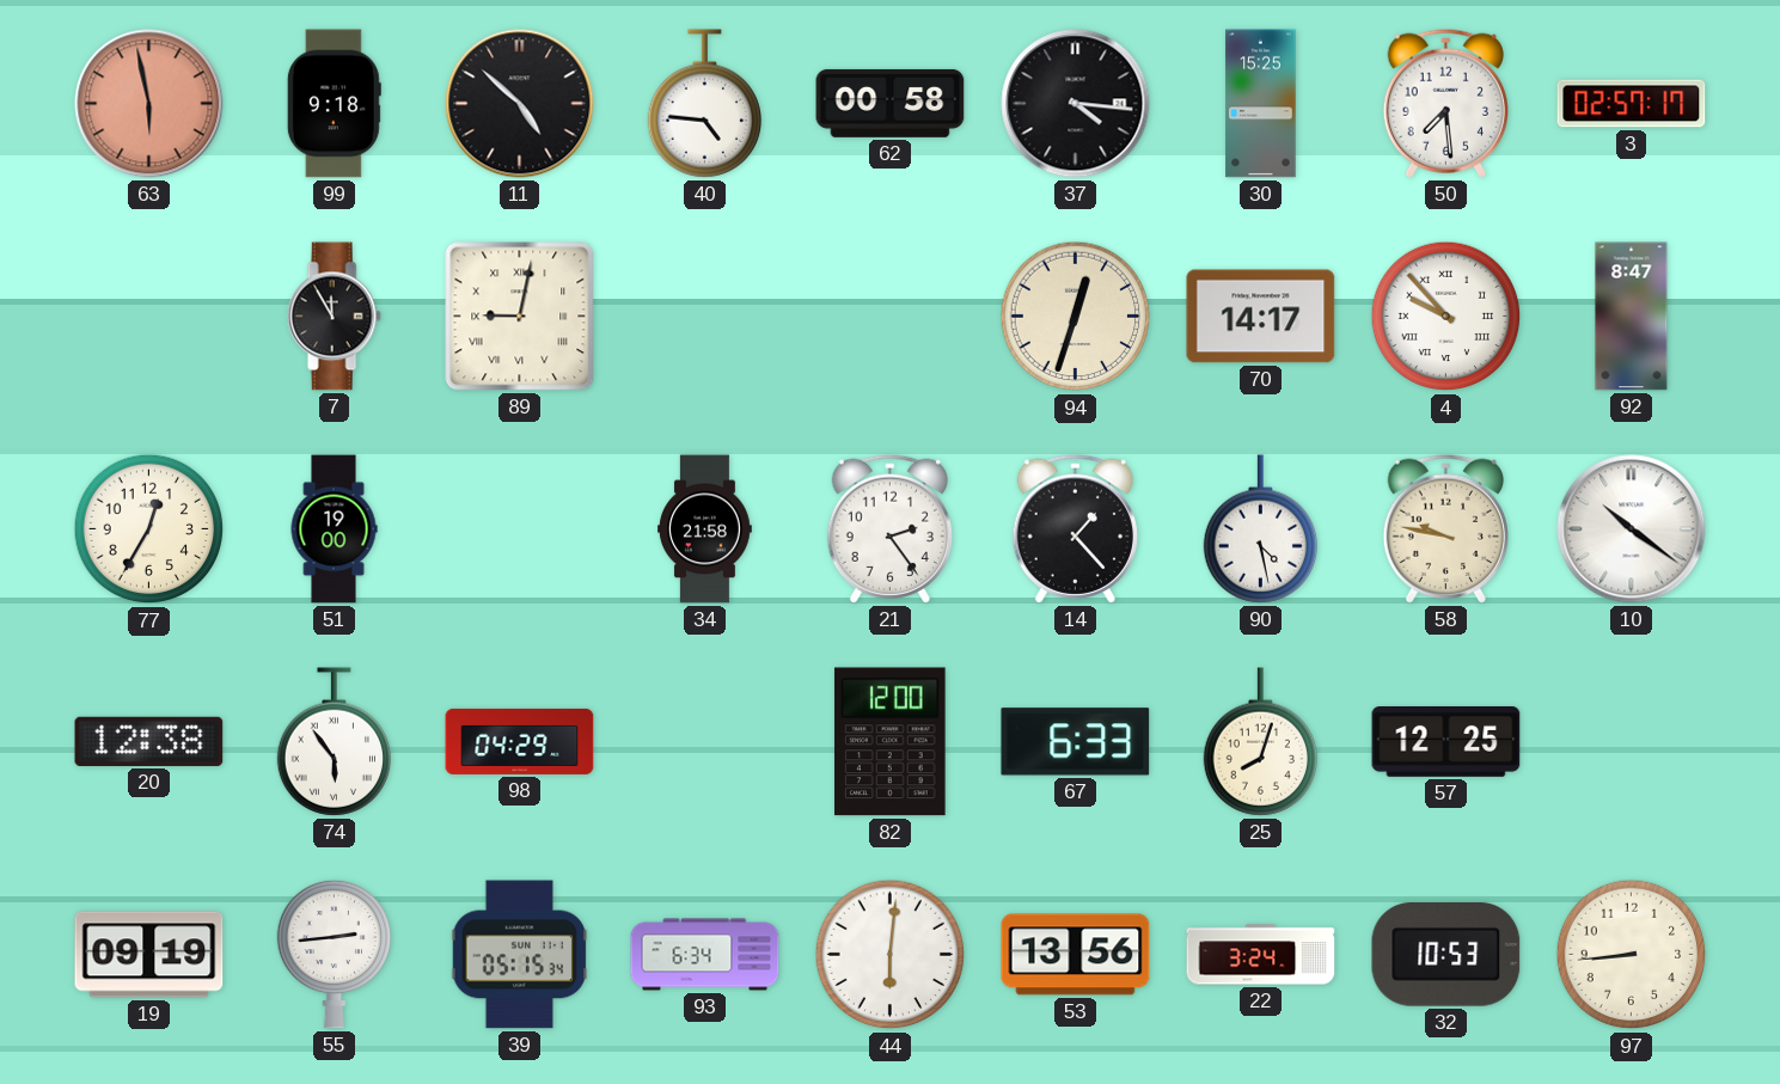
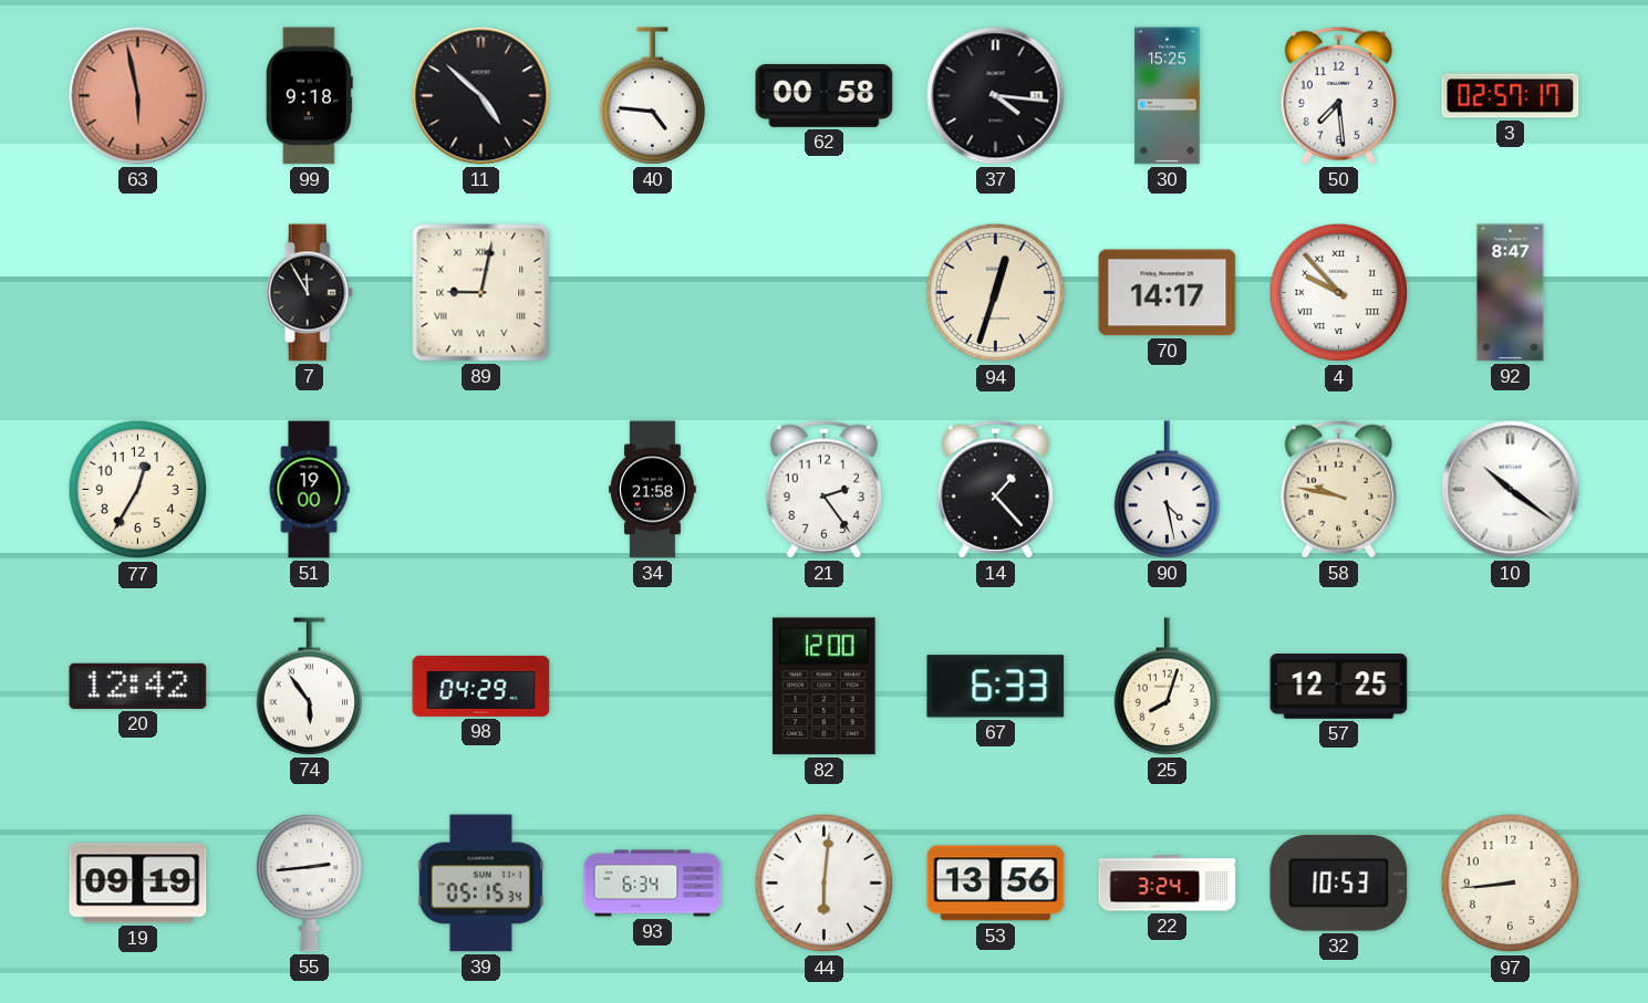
20: 12:38 -> 12:42
